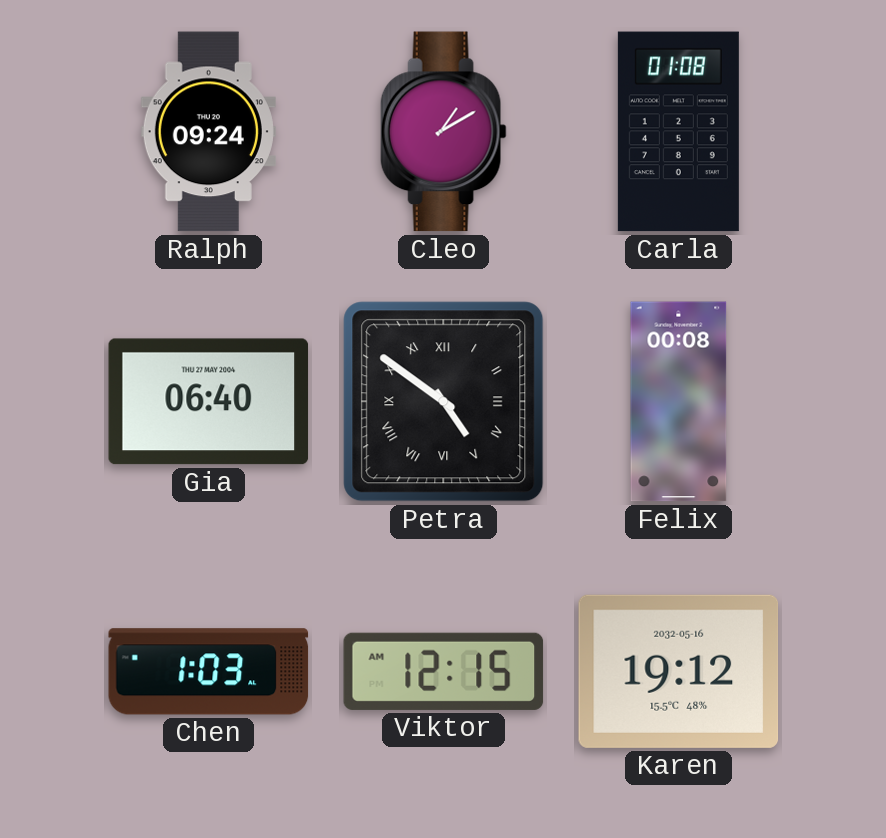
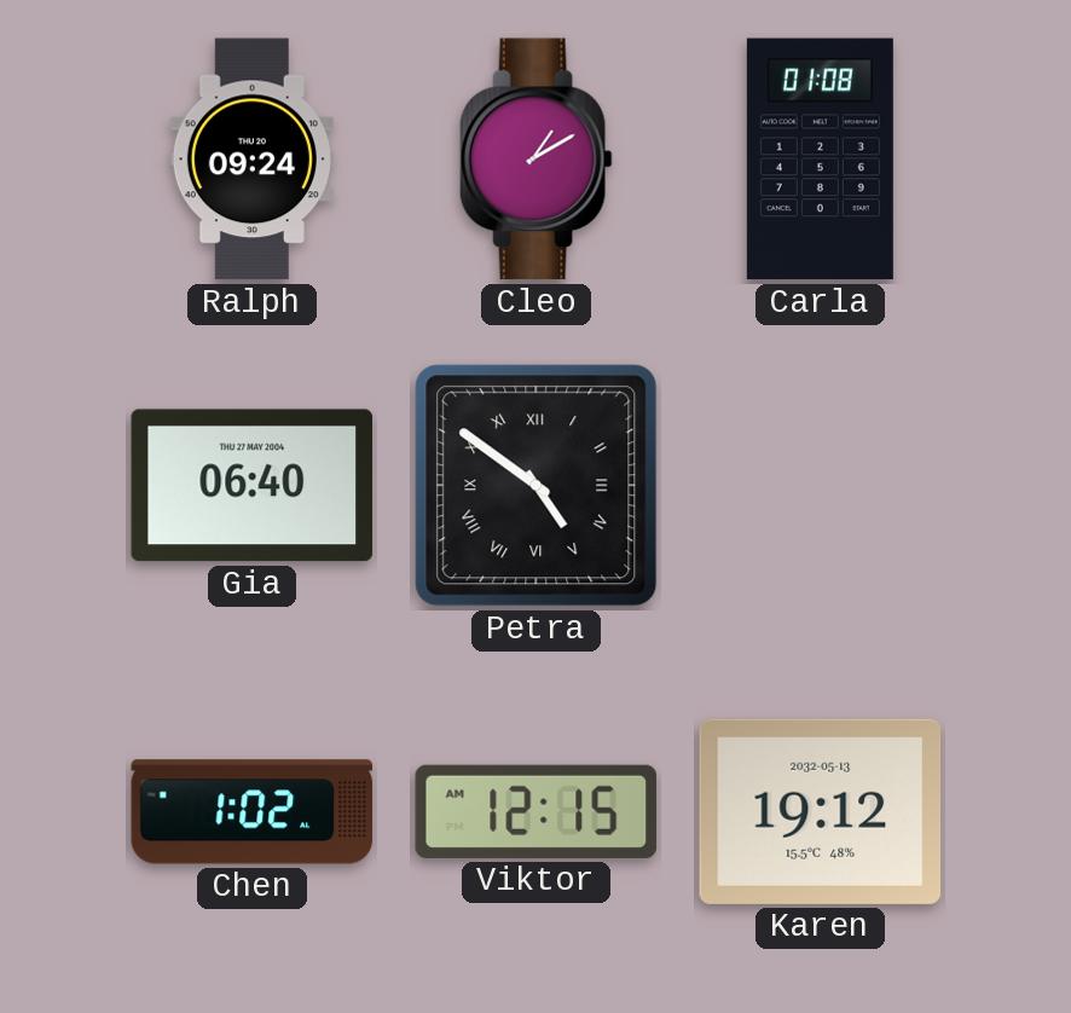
Felix: 00:08 -> none
Chen: 1:03 -> 1:02
Karen date: 2032-05-16 -> 2032-05-13
